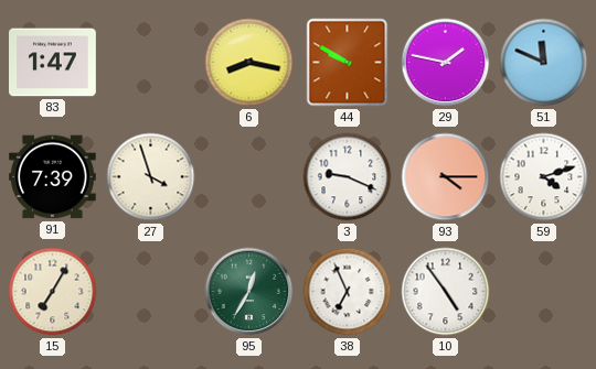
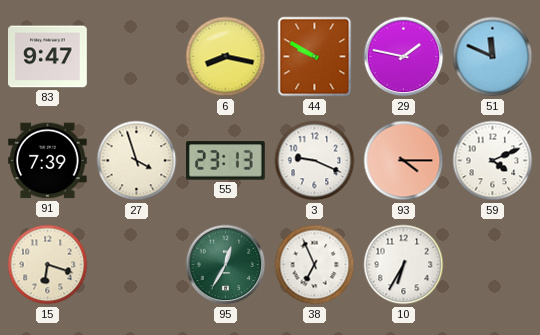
83: 1:47 -> 9:47
55: none -> 23:13
59: 4:12 -> 4:11
15: 7:05 -> 6:18
10: 4:54 -> 6:35
